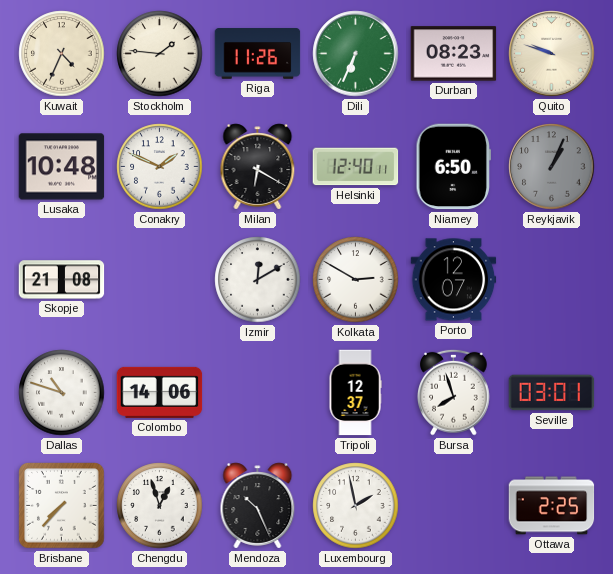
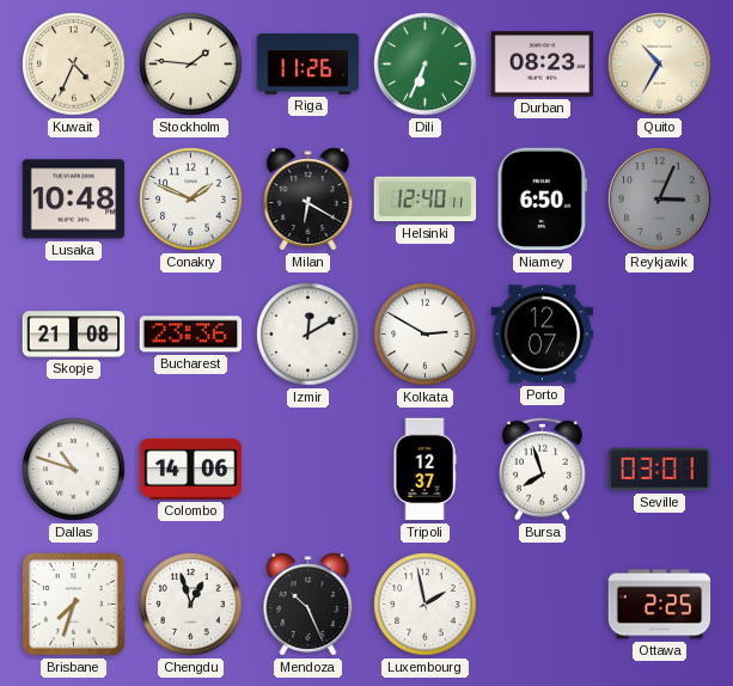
Quito: 9:48 -> 10:35
Reykjavik: 1:04 -> 3:04
Bucharest: none -> 23:36
Brisbane: 7:37 -> 7:33
